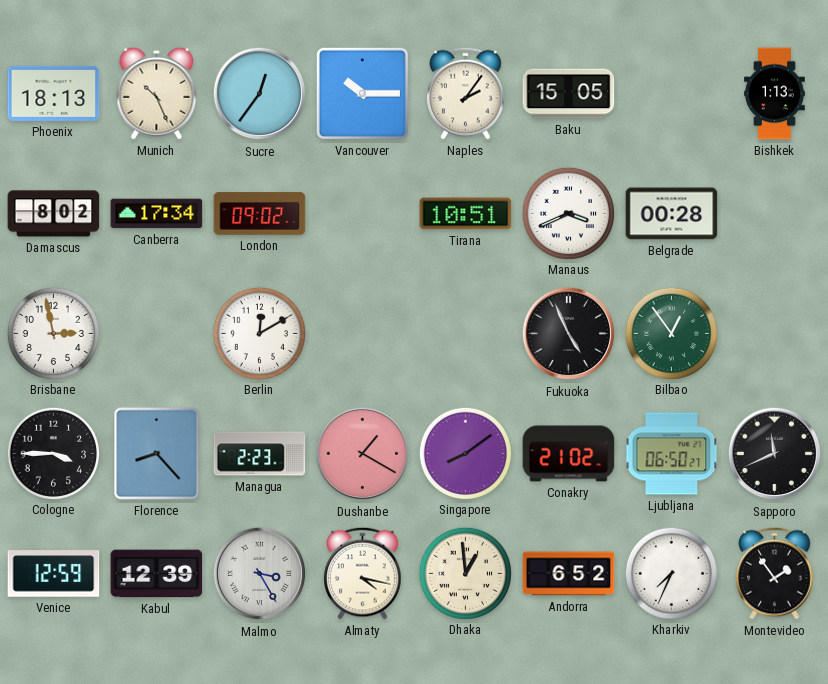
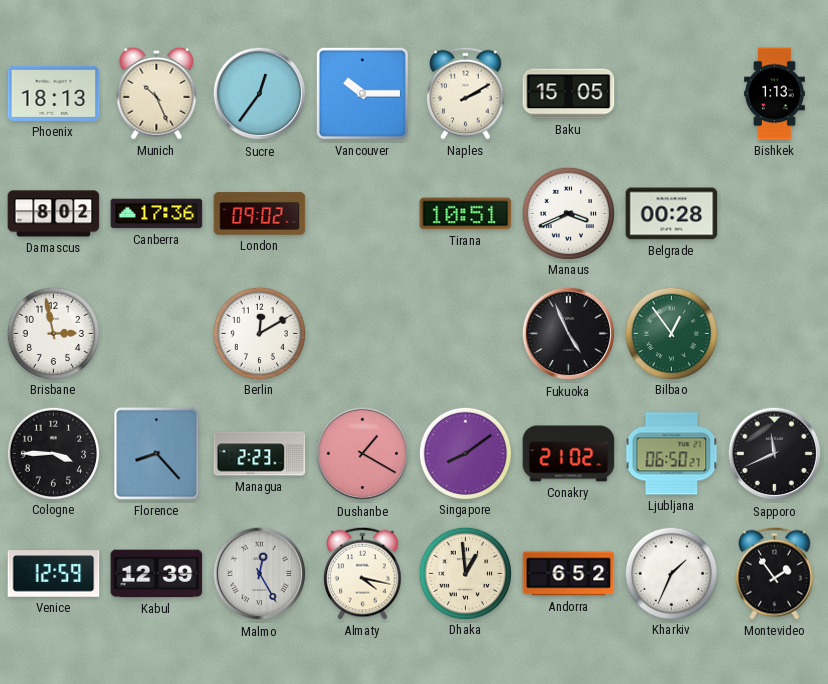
Naples: 2:06 -> 2:10
Canberra: 17:34 -> 17:36
Malmo: 3:25 -> 12:25
Kharkiv: 7:34 -> 1:34
